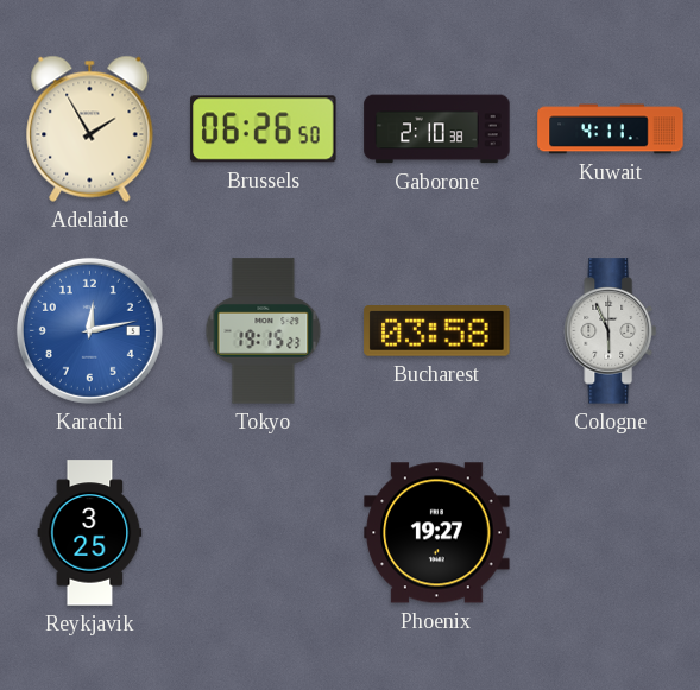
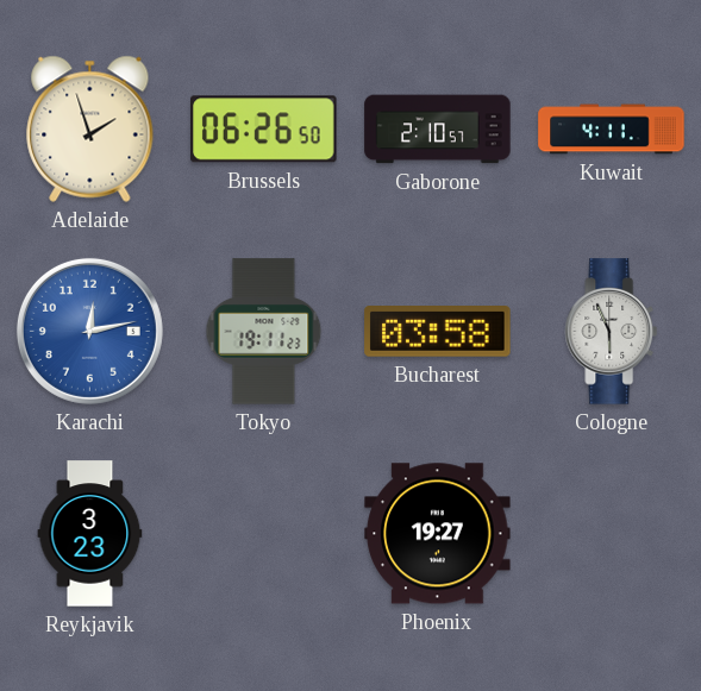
Adelaide: 1:55 -> 1:57
Gaborone: 2:10:38 -> 2:10:57
Tokyo: 19:15 -> 19:11
Reykjavik: 3:25 -> 3:23
